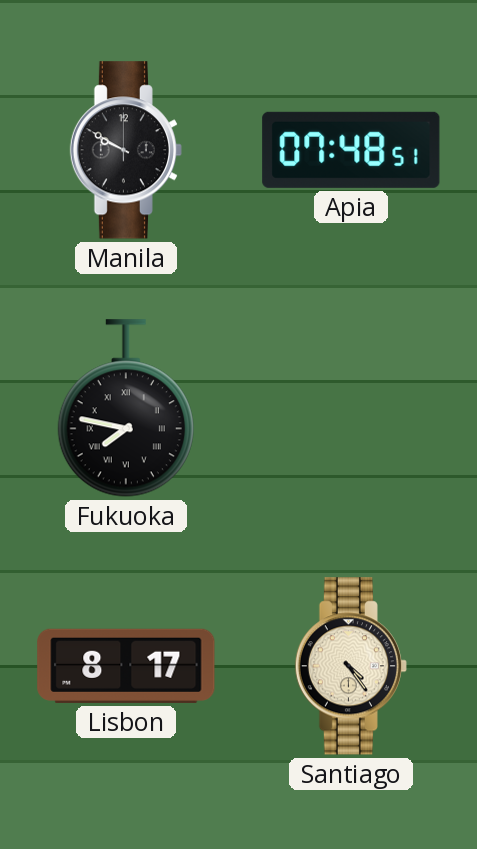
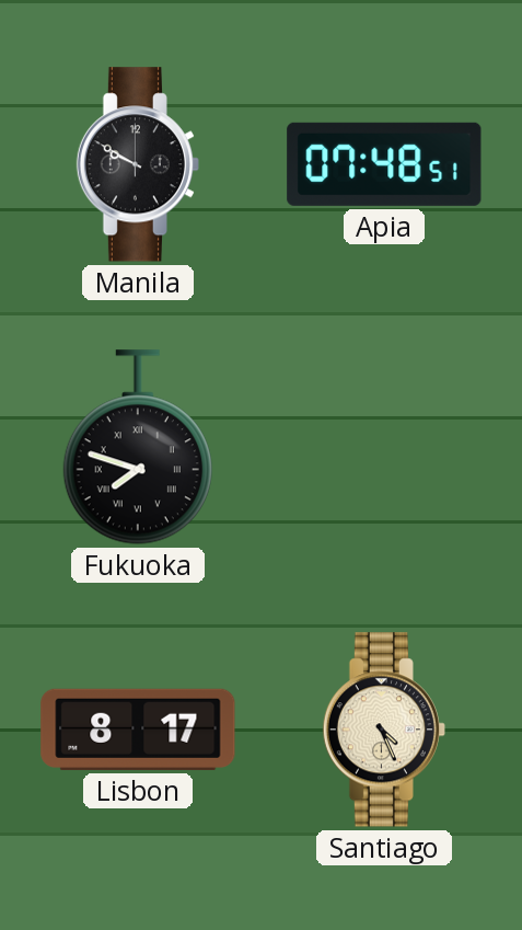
Fukuoka: 7:47 -> 7:48
Santiago: 4:24 -> 4:26
